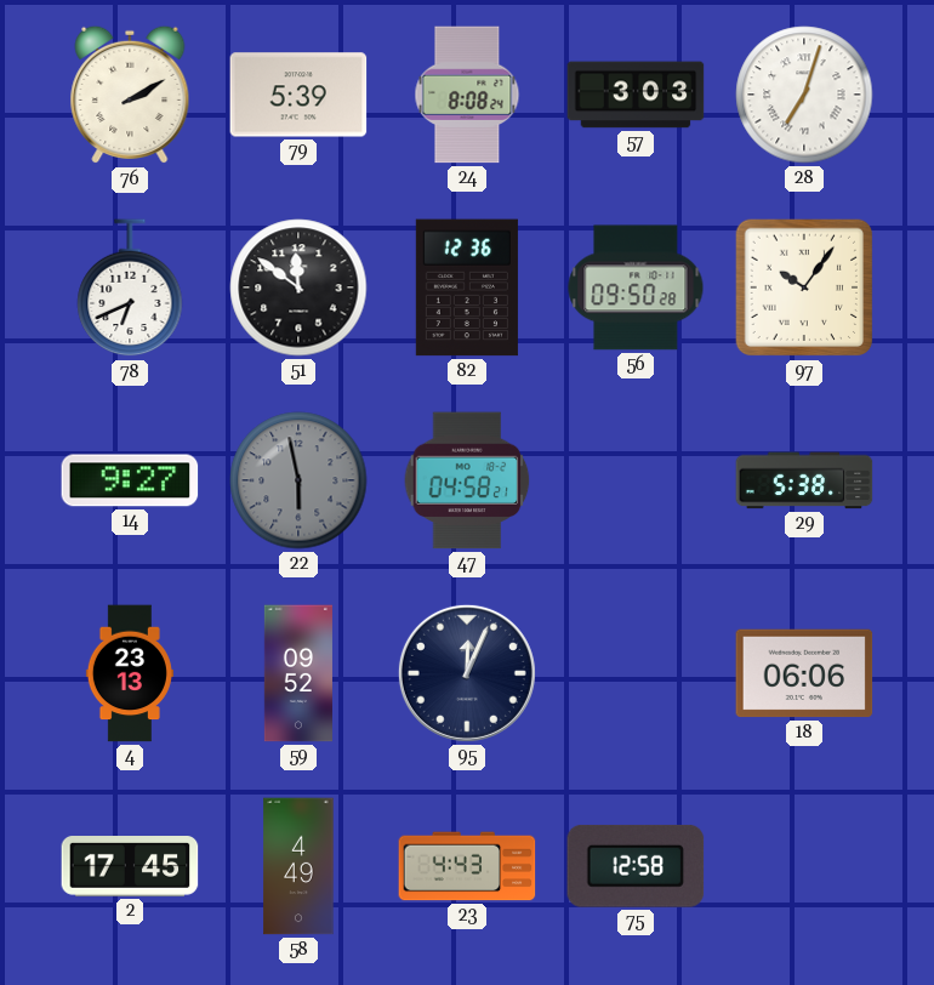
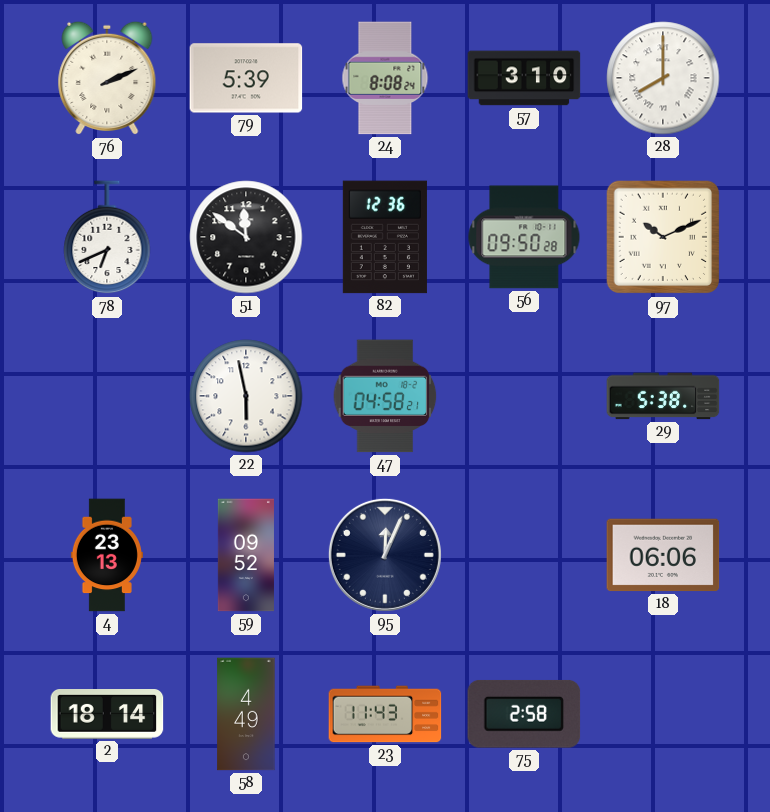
76: 2:10 -> 2:11
57: 3:03 -> 3:10
28: 7:03 -> 8:00
97: 10:06 -> 10:11
14: 9:27 -> none
22 dial: grey -> white
2: 17:45 -> 18:14
23: 4:43 -> 11:43
75: 12:58 -> 2:58
